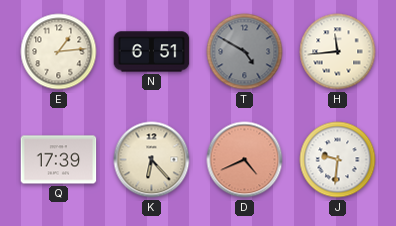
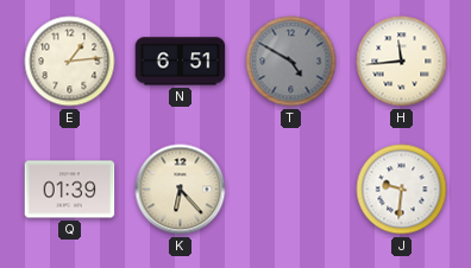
Q: 17:39 -> 01:39
D: 4:41 -> none
